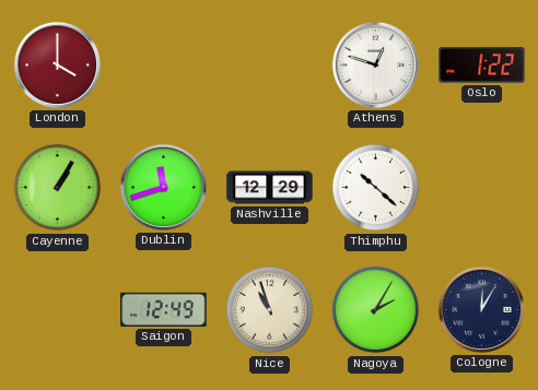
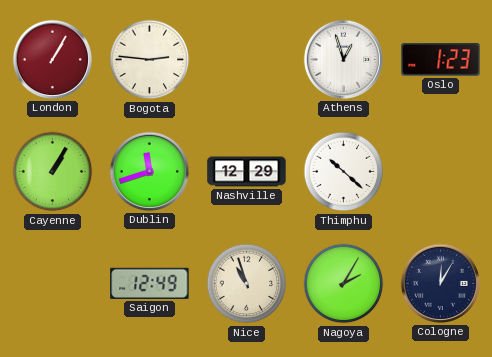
London: 4:00 -> 1:05
Bogota: none -> 2:46
Athens: 12:48 -> 12:57
Oslo: 1:22 -> 1:23
